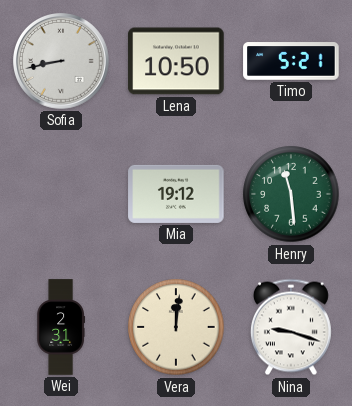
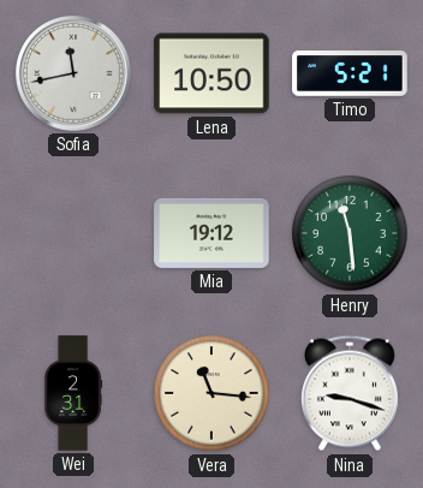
Sofia: 8:43 -> 11:43
Vera: 12:01 -> 11:16
